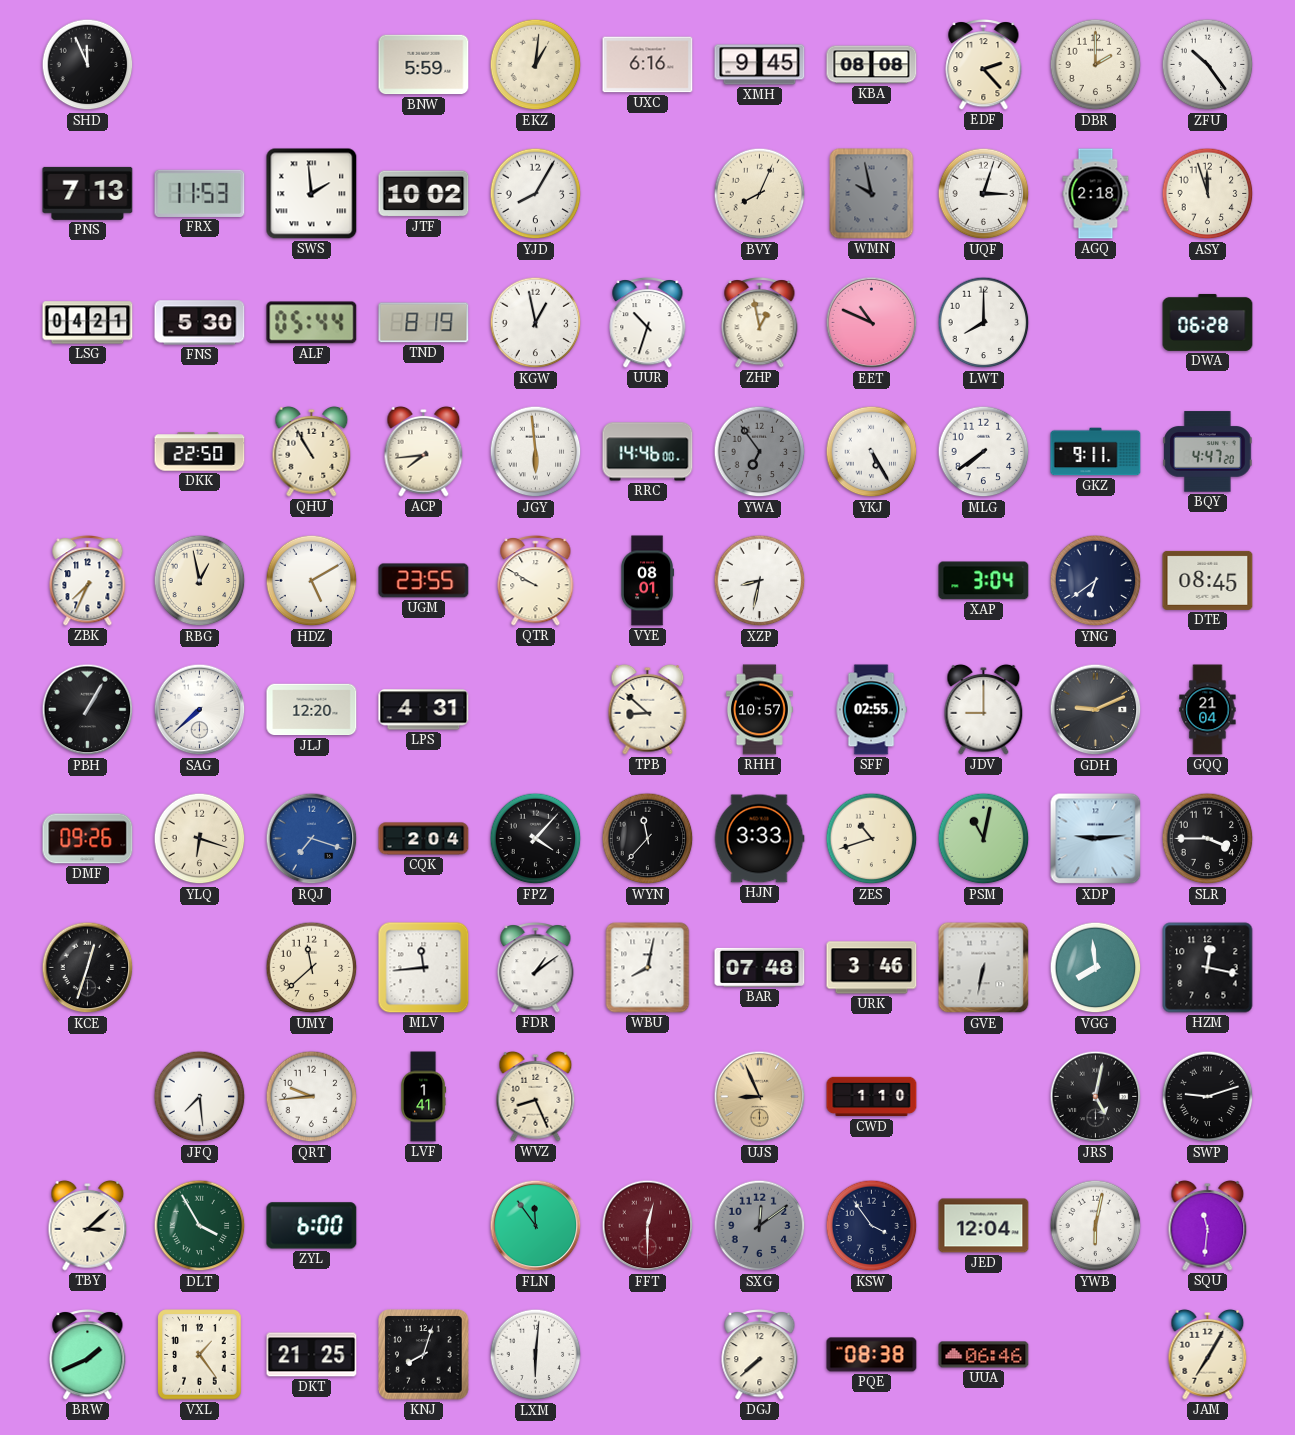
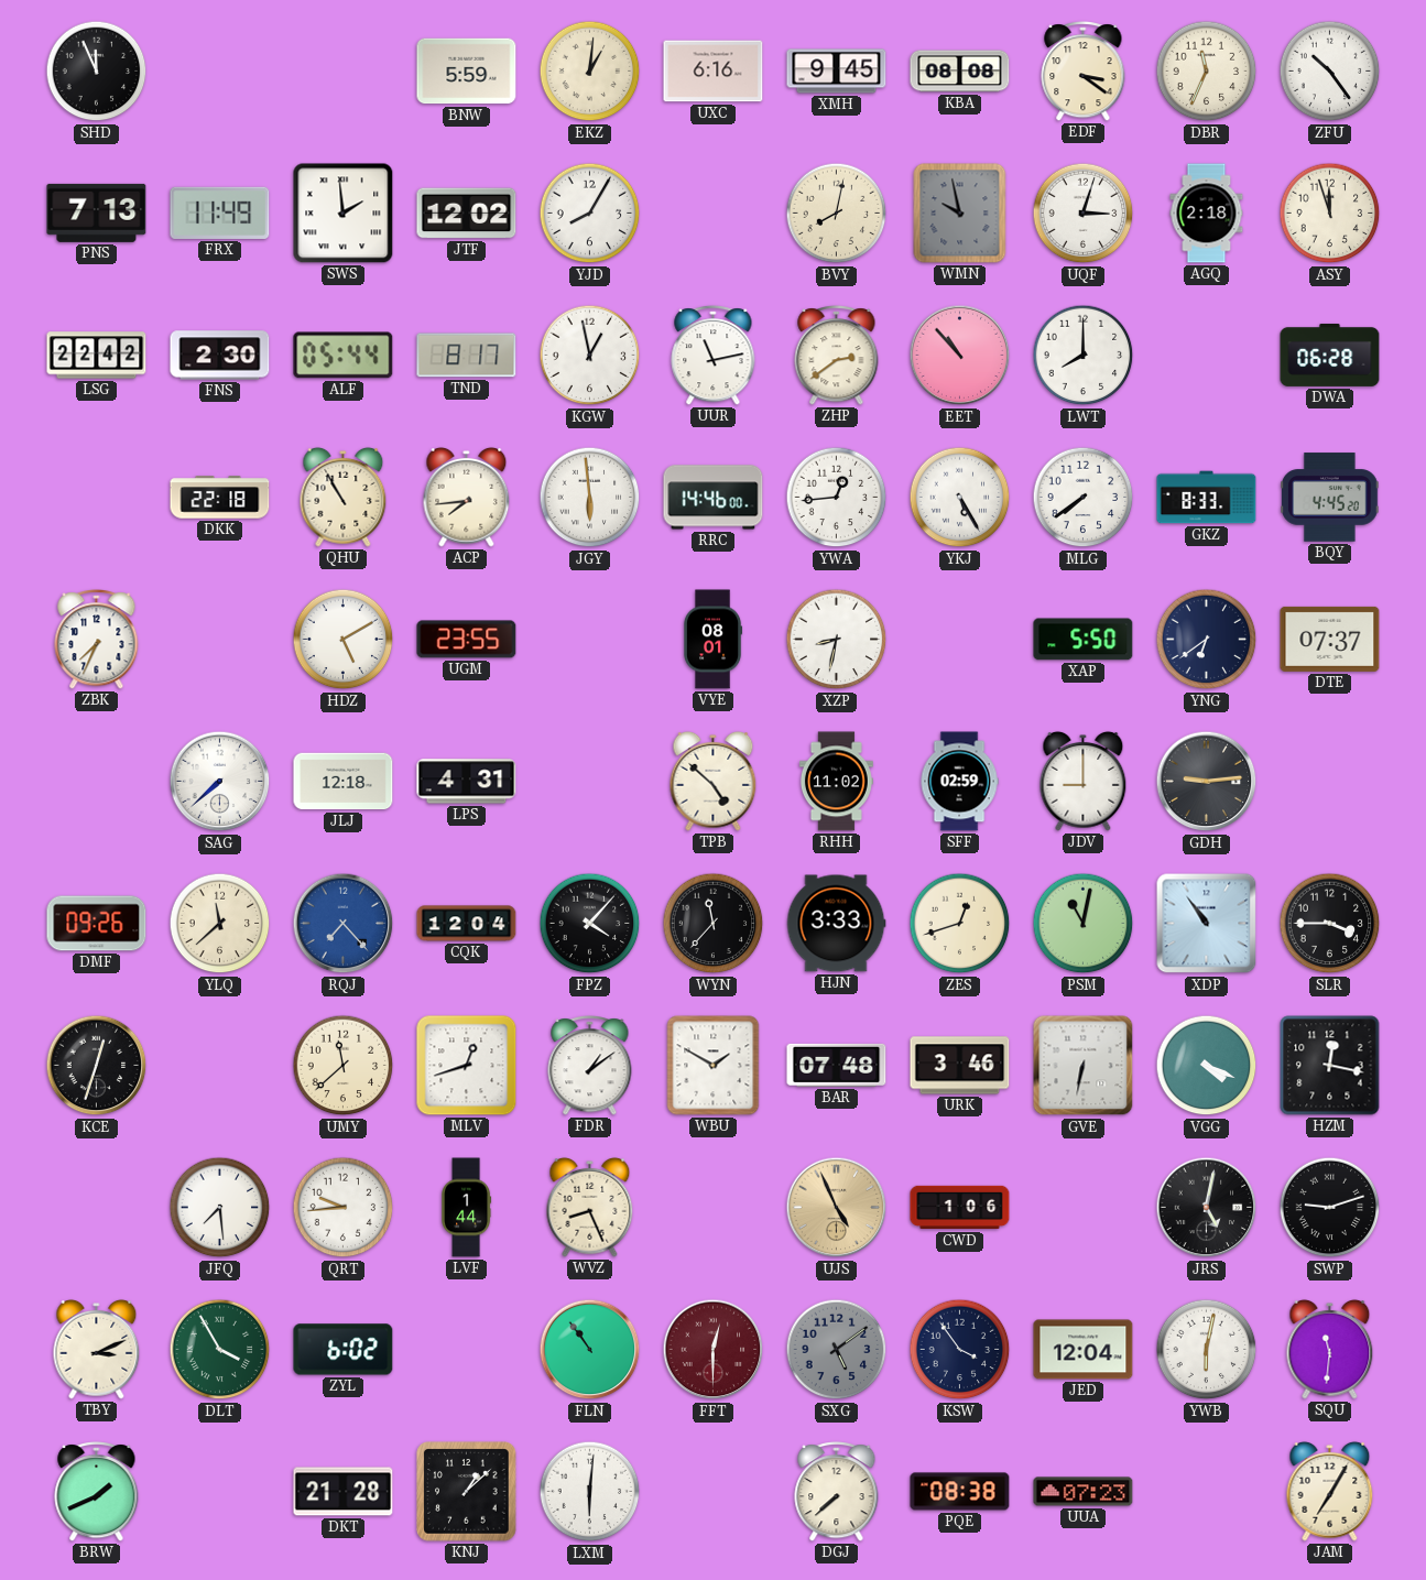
EDF: 2:23 -> 3:21
DBR: 2:00 -> 11:34
FRX: 11:53 -> 11:49
JTF: 10:02 -> 12:02
BVY: 8:04 -> 8:02
LSG: 04:21 -> 22:42
FNS: 5:30 -> 2:30
TND: 8:19 -> 8:17
UUR: 10:33 -> 11:13
ZHP: 12:58 -> 2:39
EET: 10:49 -> 10:53
DKK: 22:50 -> 22:18
YWA: 6:54 -> 12:44
YWA dial: grey -> white
GKZ: 9:11 -> 8:33
BQY: 4:47 -> 4:45
RBG: 12:58 -> none
QTR: 9:50 -> none
XAP: 3:04 -> 5:50
DTE: 08:45 -> 07:37
PBH: 1:05 -> none
JLJ: 12:20 -> 12:18
TPB: 8:52 -> 4:52
RHH: 10:57 -> 11:02
SFF: 02:55 -> 02:59
GDH: 9:11 -> 9:14
GQQ: 21:04 -> none
YLQ: 6:18 -> 11:38
RQJ: 7:18 -> 7:23
CQK: 2:04 -> 12:04
ZES: 10:42 -> 12:42
XDP: 9:14 -> 10:54
MLV: 11:44 -> 12:42
WBU: 8:02 -> 1:50
VGG: 7:59 -> 4:19
LVF: 1:41 -> 1:44
UJS: 8:56 -> 4:56
CWD: 1:10 -> 1:06
TBY: 3:08 -> 3:11
ZYL: 6:00 -> 6:02
FLN: 11:54 -> 10:54
SXG: 12:09 -> 5:09
VXL: 1:24 -> none
DKT: 21:25 -> 21:28
KNJ: 8:03 -> 1:08
UUA: 06:46 -> 07:23
